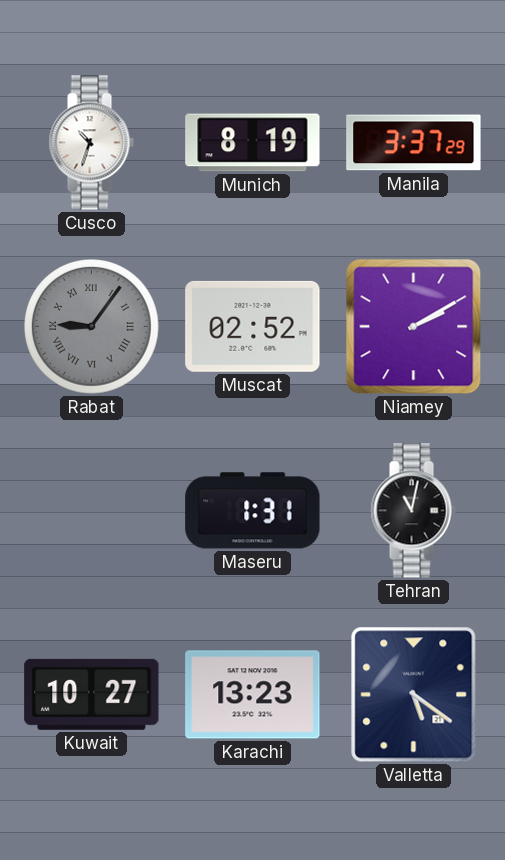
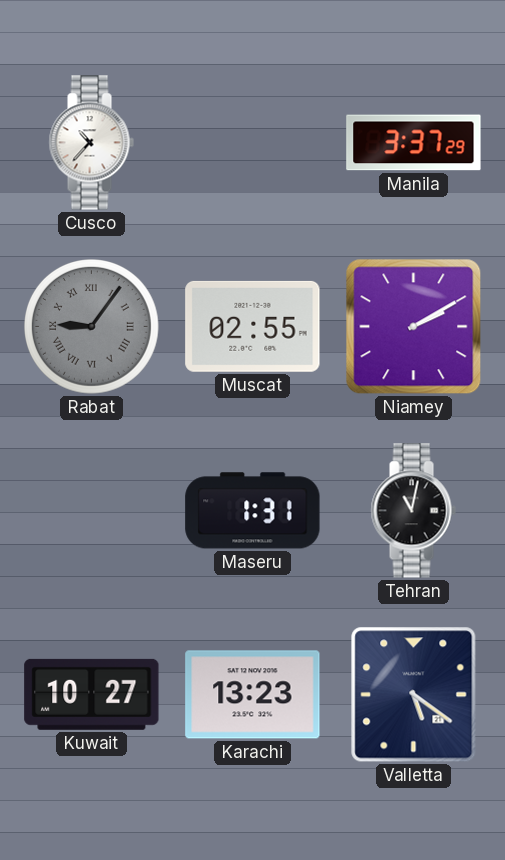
Cusco: 10:33 -> 10:37
Munich: 8:19 -> none
Muscat: 02:52 -> 02:55
